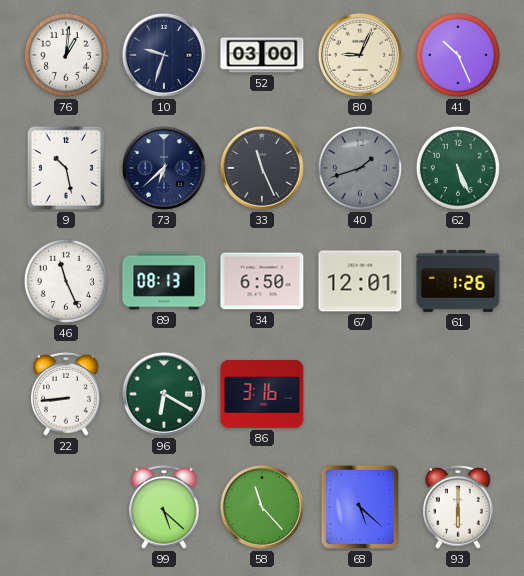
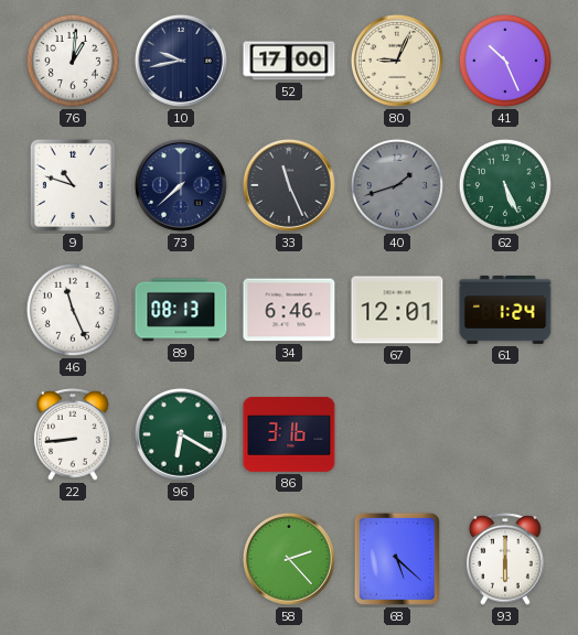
10: 9:33 -> 9:43
52: 03:00 -> 17:00
9: 10:28 -> 10:48
73: 6:38 -> 7:38
34: 6:50 -> 6:46
61: 1:26 -> 1:24
99: 5:22 -> none
58: 11:23 -> 2:23
